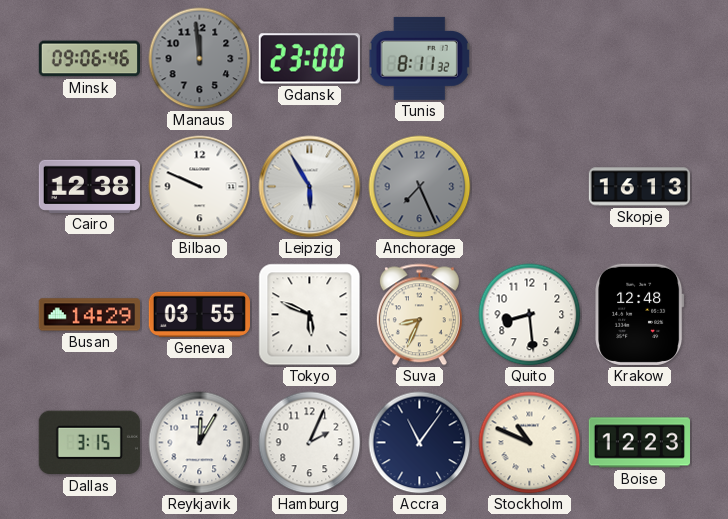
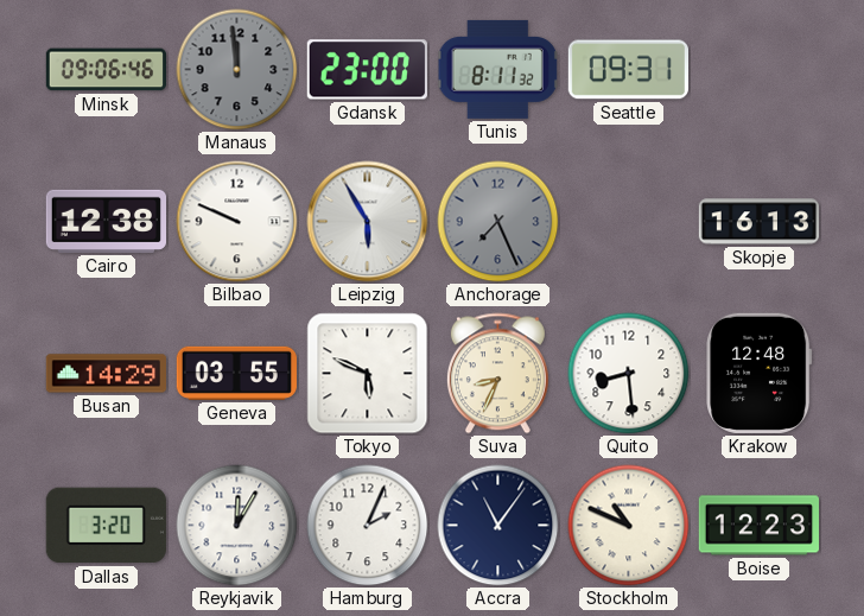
Seattle: none -> 09:31
Dallas: 3:15 -> 3:20
